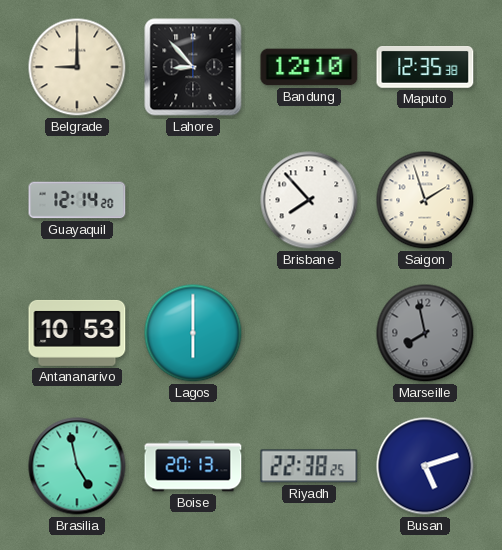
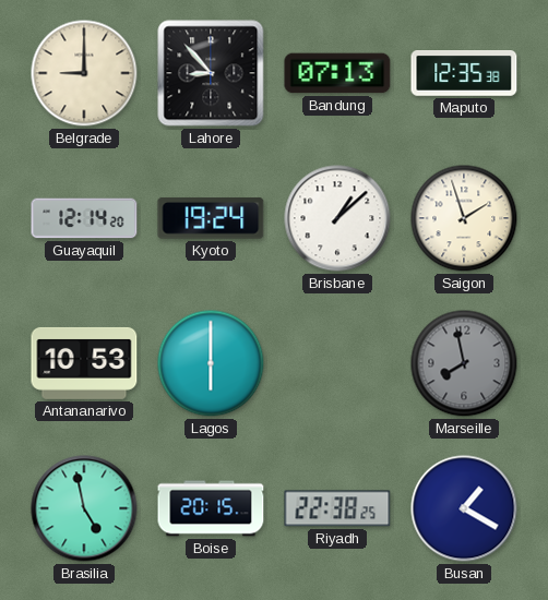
Bandung: 12:10 -> 07:13
Kyoto: none -> 19:24
Brisbane: 7:53 -> 1:08
Boise: 20:13 -> 20:15
Busan: 5:12 -> 1:20
